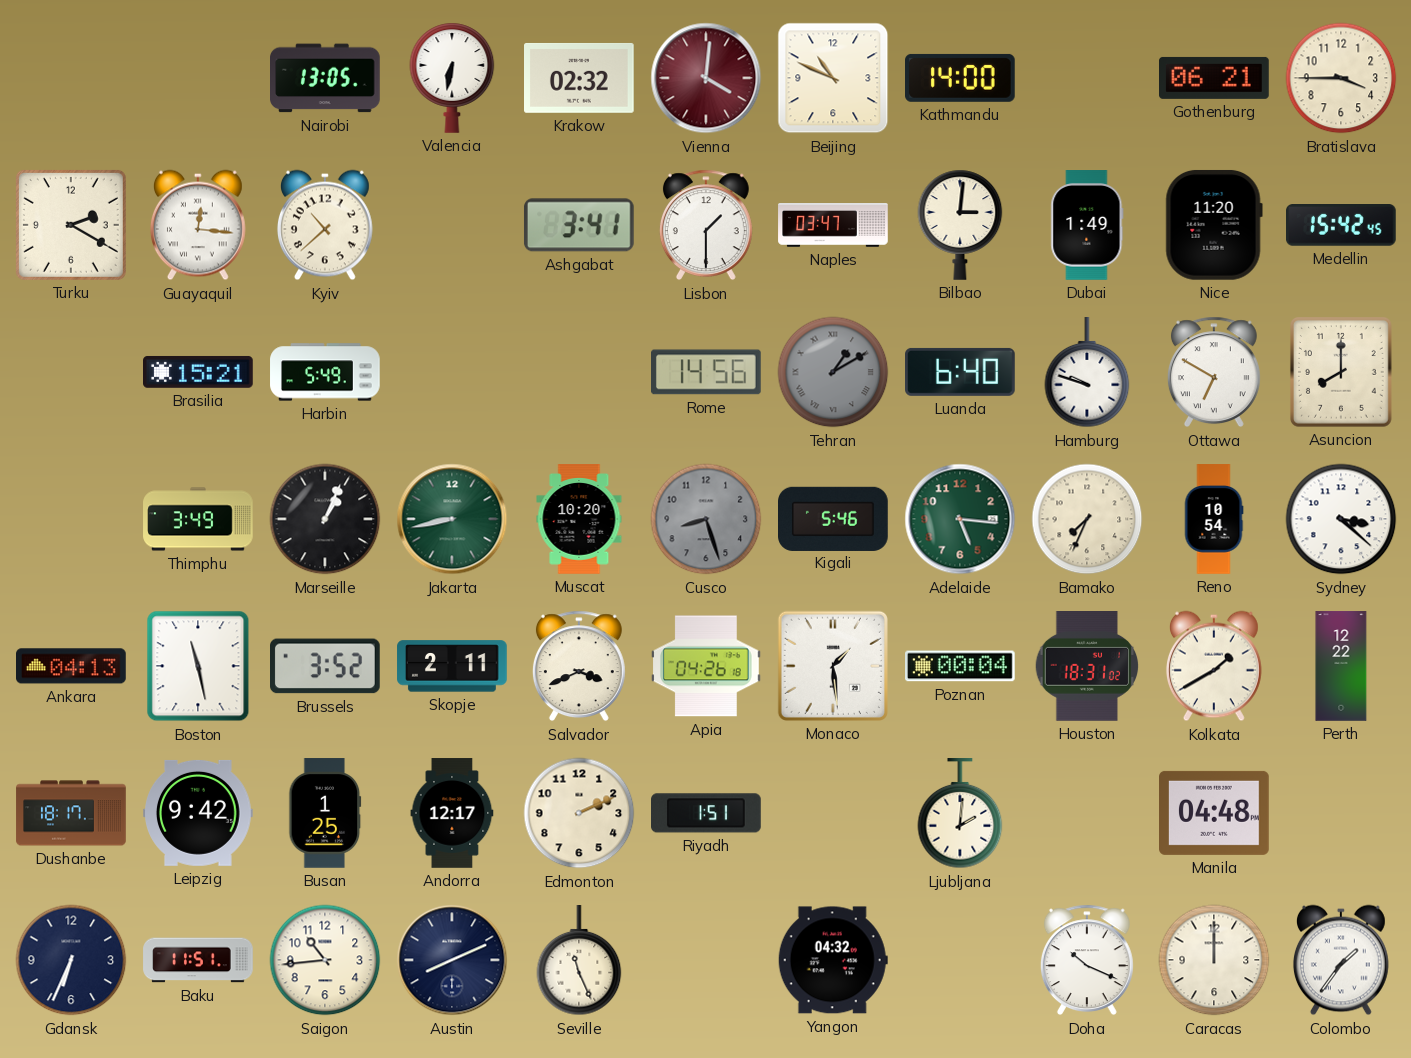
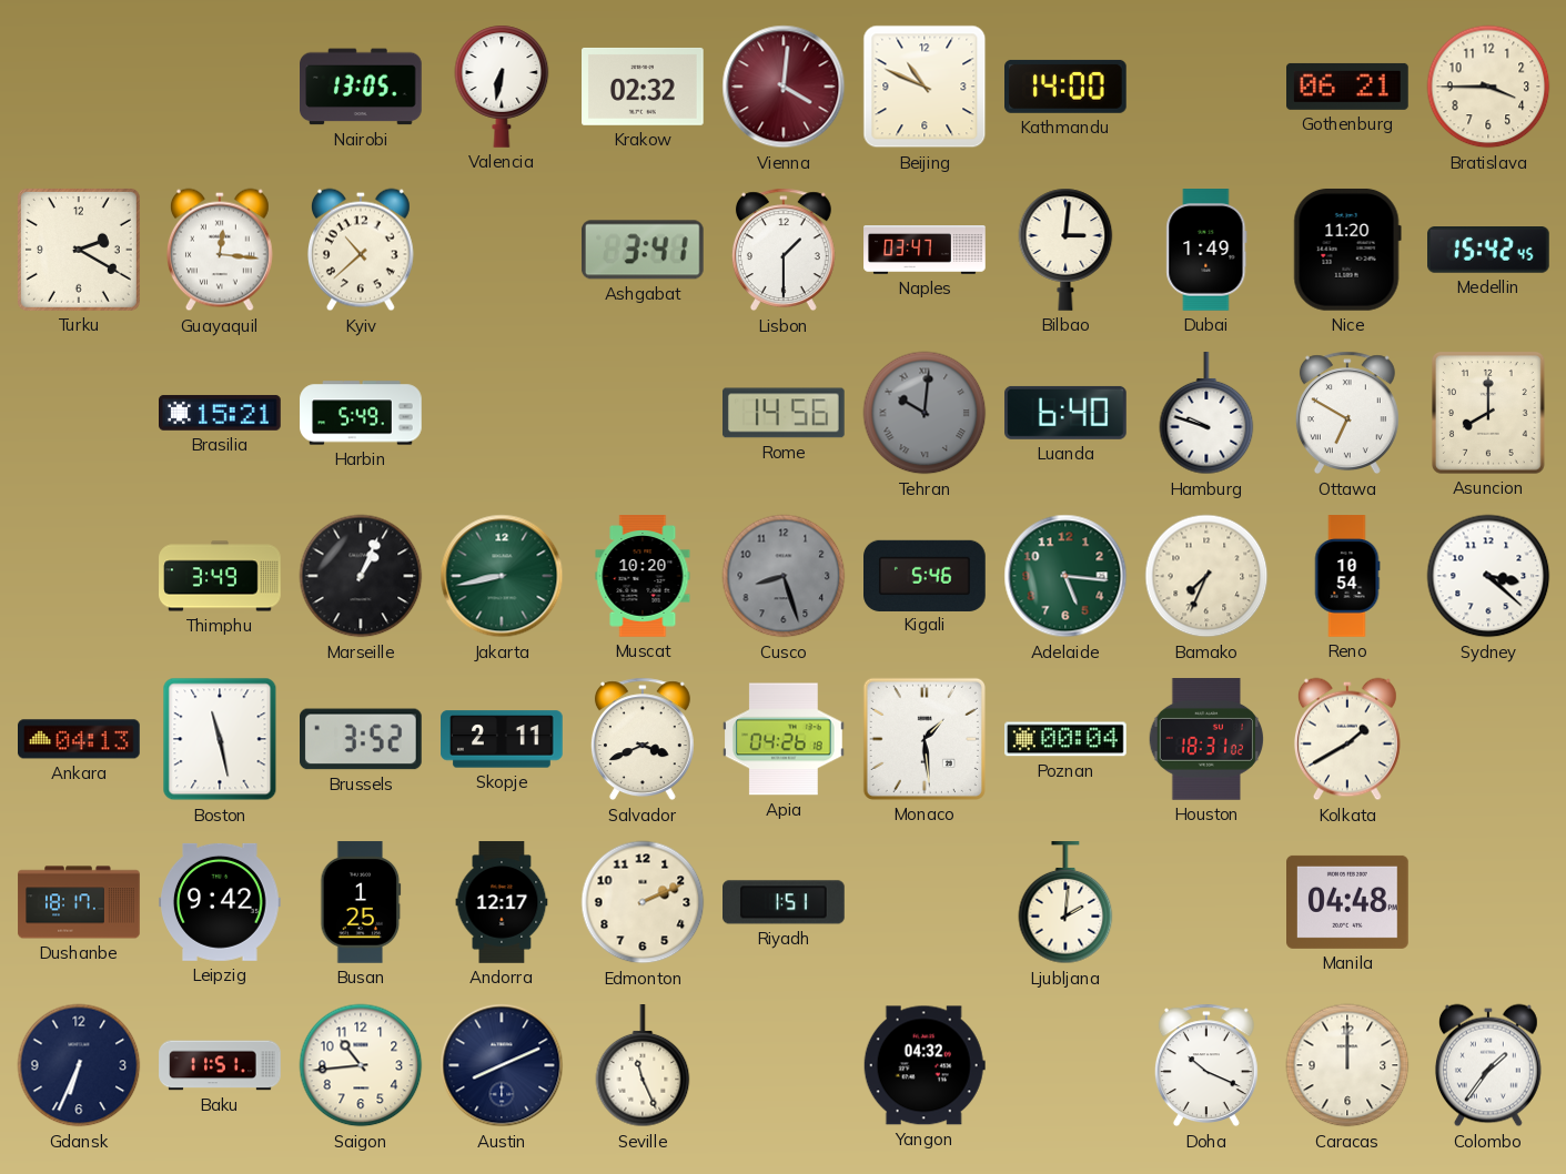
Tehran: 1:10 -> 10:01
Perth: 12:22 -> none
